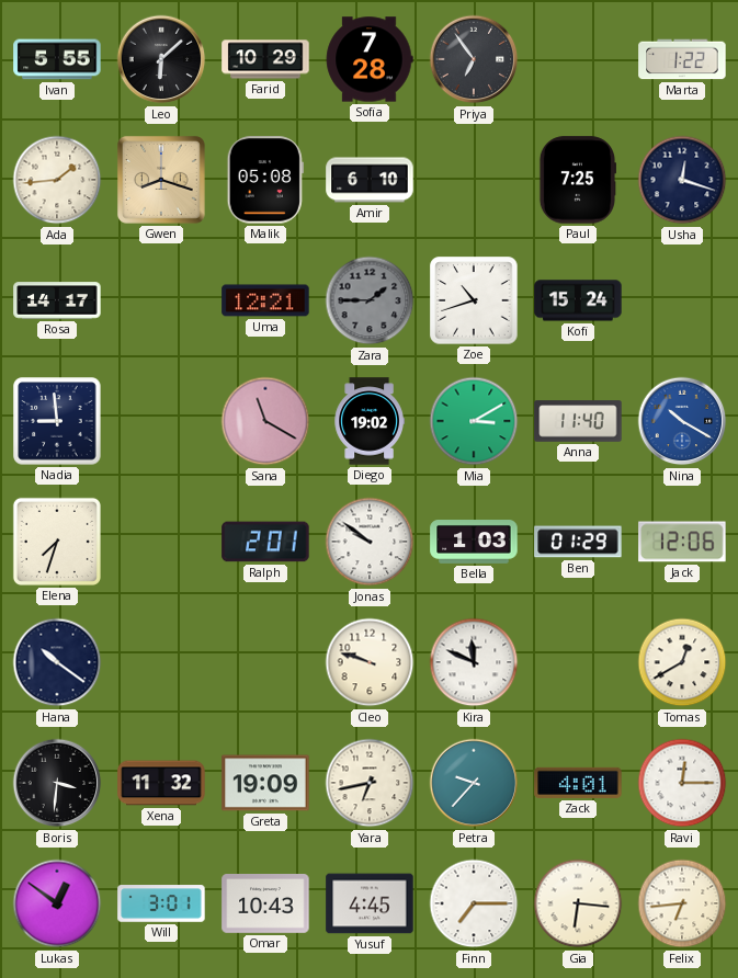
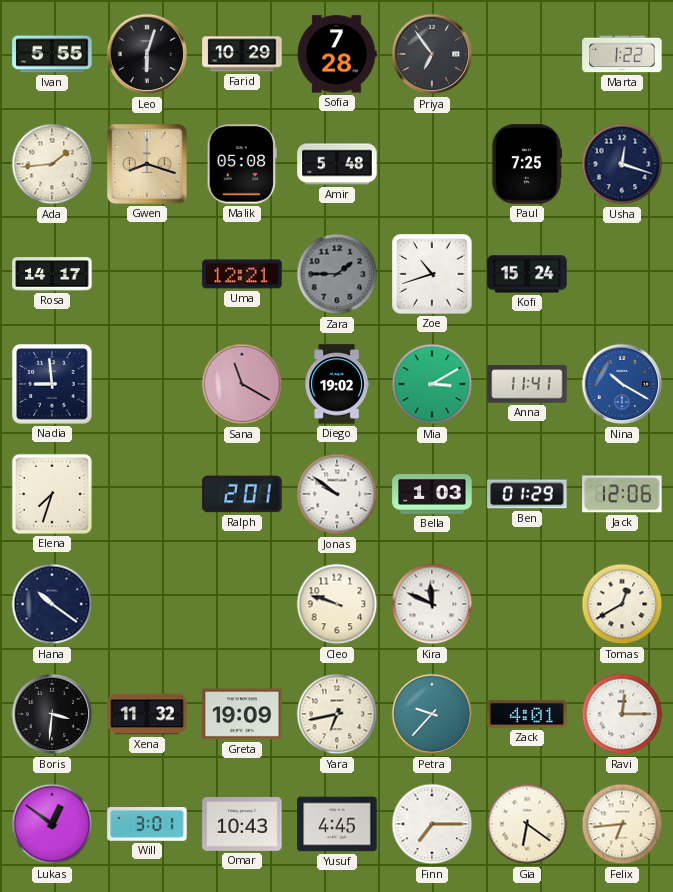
Leo: 6:08 -> 6:03
Amir: 6:10 -> 5:48
Anna: 11:40 -> 11:41
Gia: 6:16 -> 6:21
